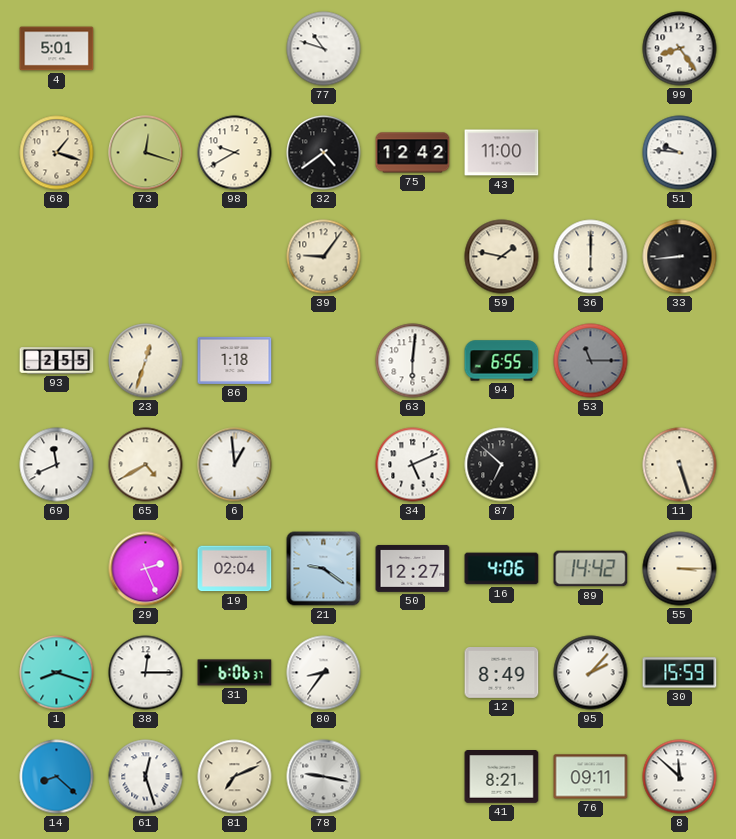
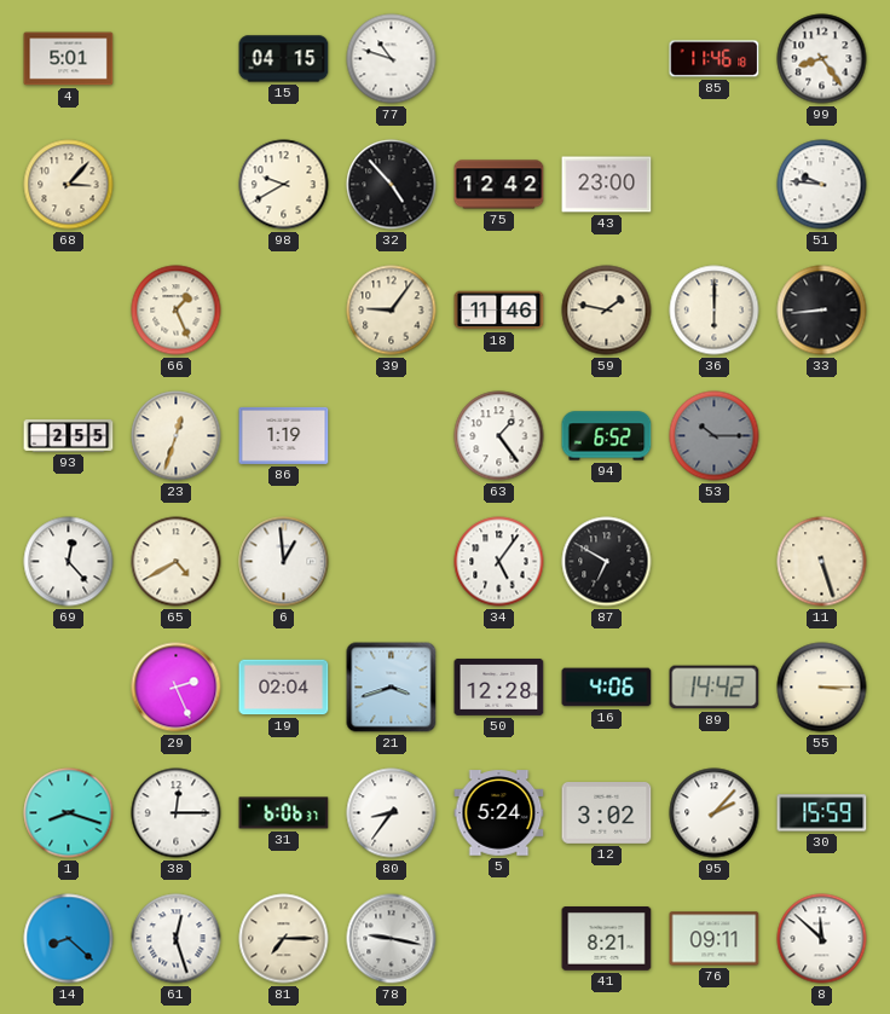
15: none -> 04:15
85: none -> 11:46
68: 1:18 -> 3:07
73: 12:18 -> none
32: 4:39 -> 4:53
43: 11:00 -> 23:00
66: none -> 1:26
18: none -> 11:46
86: 1:18 -> 1:19
63: 6:01 -> 1:24
94: 6:55 -> 6:52
53: 11:15 -> 10:15
69: 11:41 -> 12:23
34: 5:11 -> 5:06
87: 6:52 -> 6:50
21: 9:21 -> 3:42
50: 12:27 -> 12:28
5: none -> 5:24
12: 8:49 -> 3:02
81: 7:11 -> 7:15
